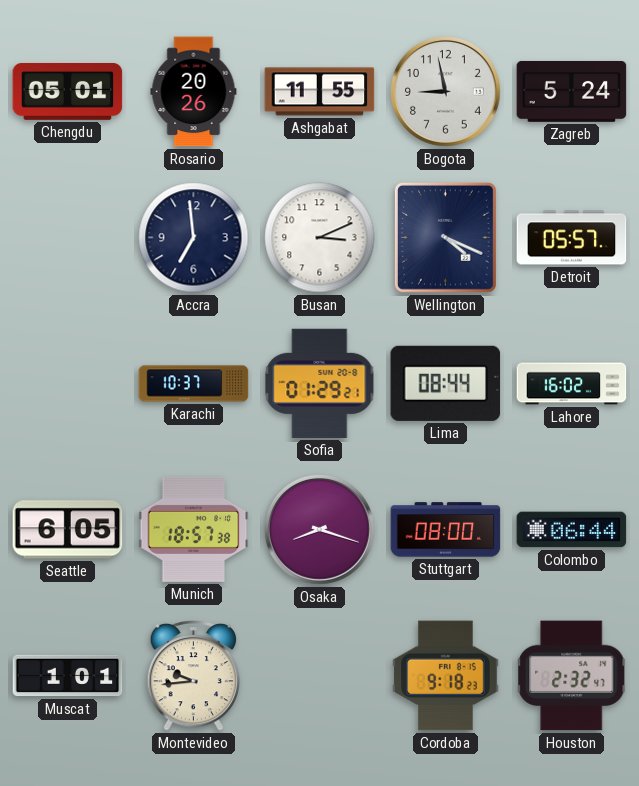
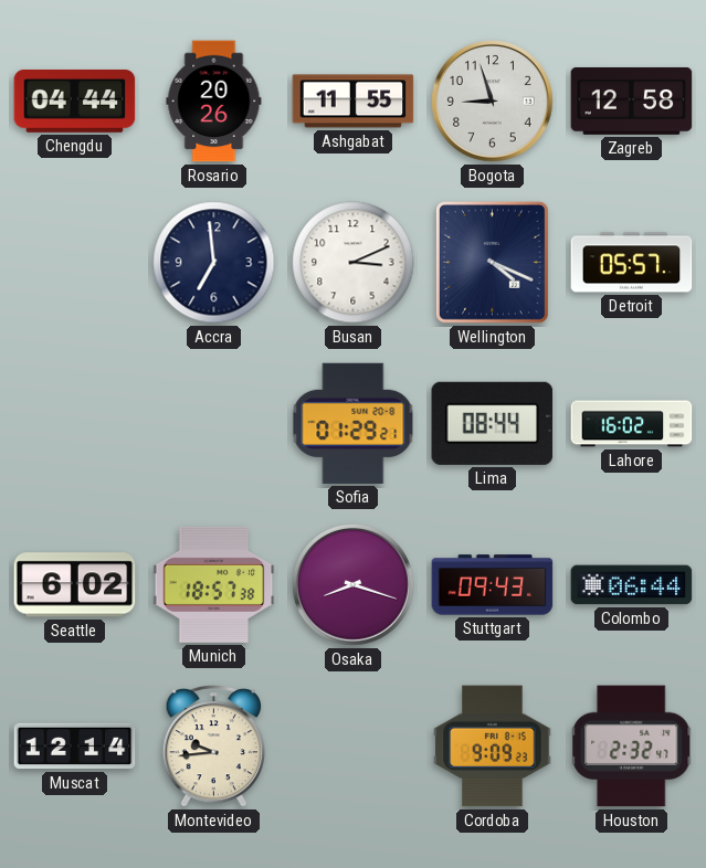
Chengdu: 05:01 -> 04:44
Bogota: 8:58 -> 8:57
Zagreb: 5:24 -> 12:58
Karachi: 10:37 -> none
Seattle: 6:05 -> 6:02
Stuttgart: 08:00 -> 09:43
Muscat: 1:01 -> 12:14
Cordoba: 9:18 -> 9:09
